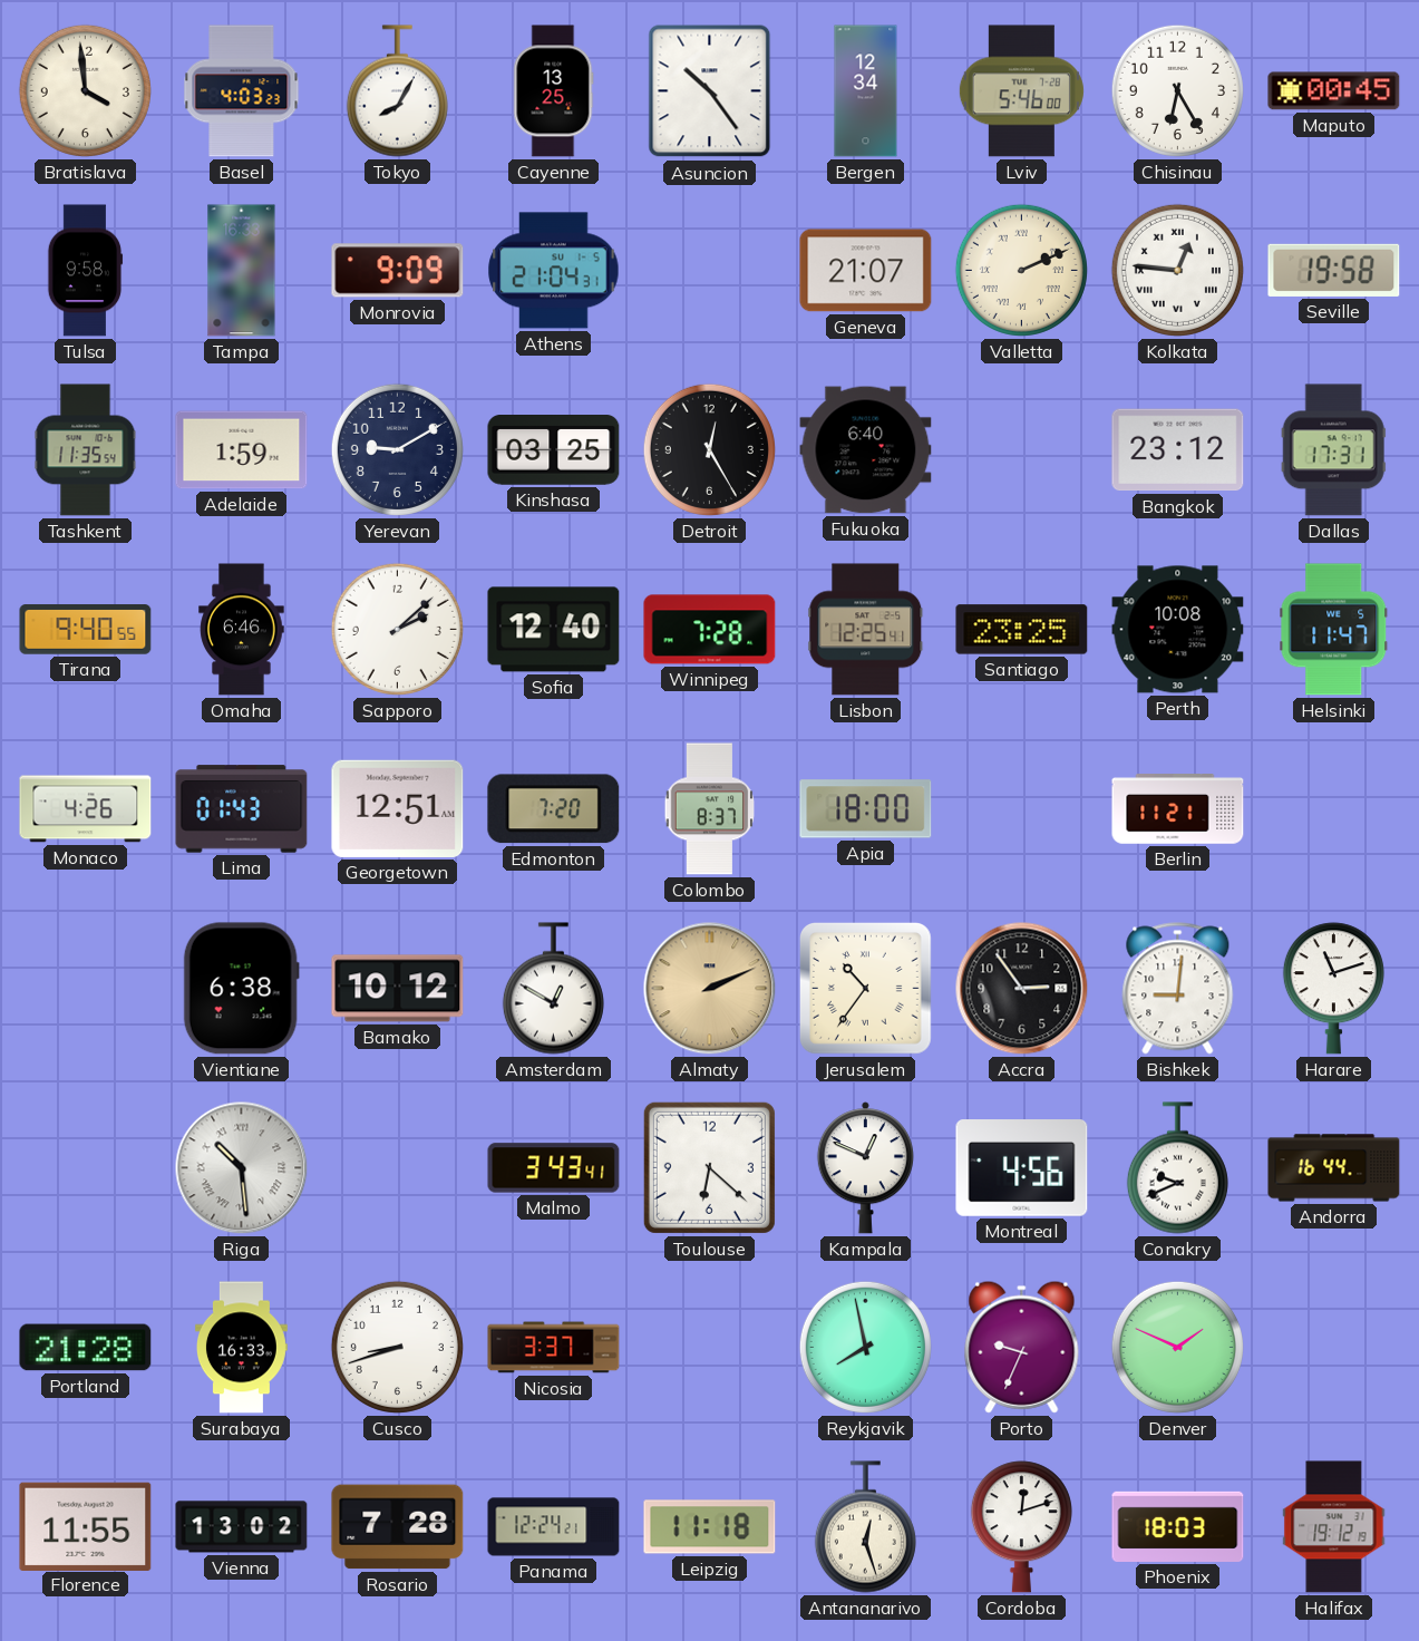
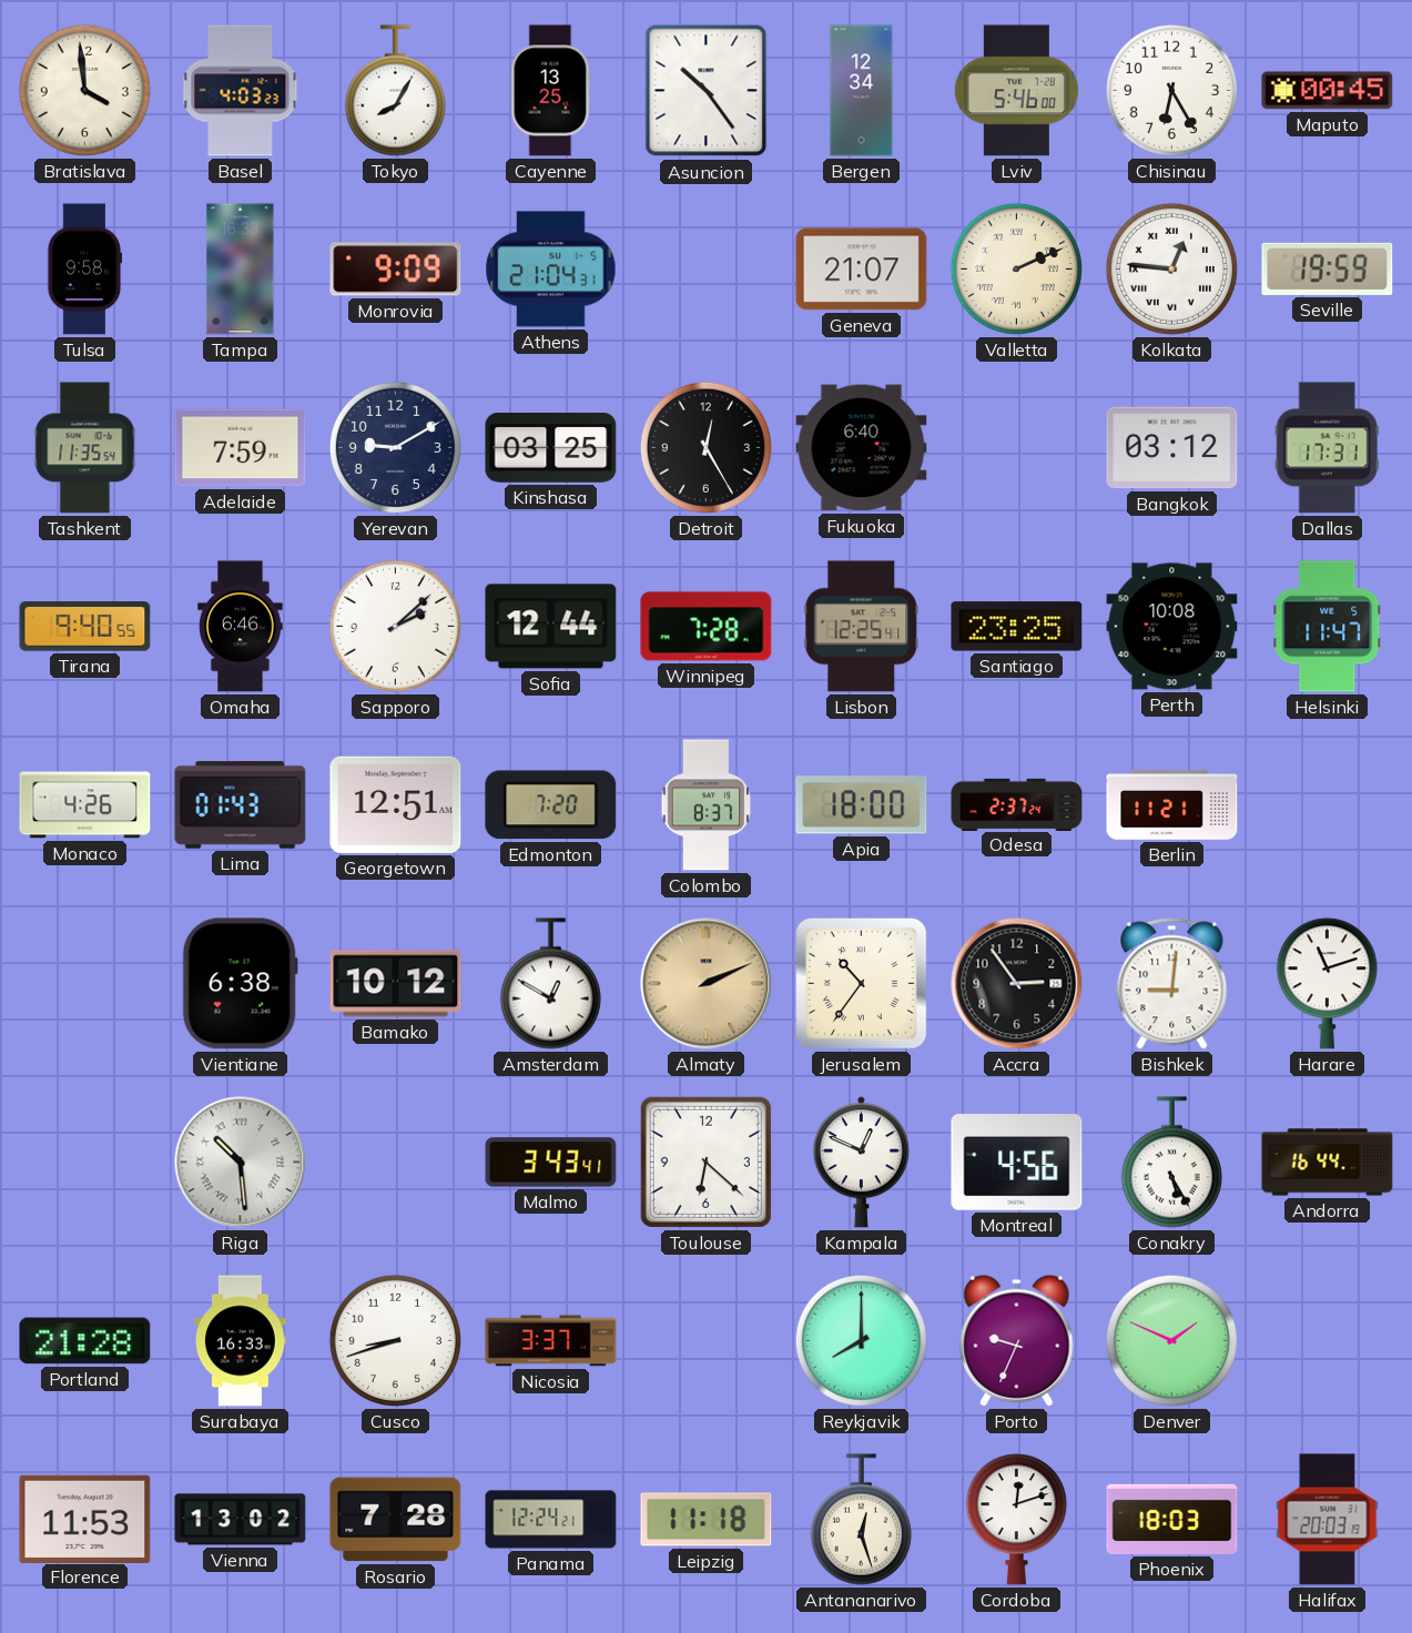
Seville: 19:58 -> 19:59
Adelaide: 1:59 -> 7:59
Bangkok: 23:12 -> 03:12
Sofia: 12:40 -> 12:44
Odesa: none -> 2:37
Conakry: 9:41 -> 5:25
Reykjavik: 7:58 -> 8:00
Florence: 11:55 -> 11:53
Halifax: 19:12 -> 20:03
